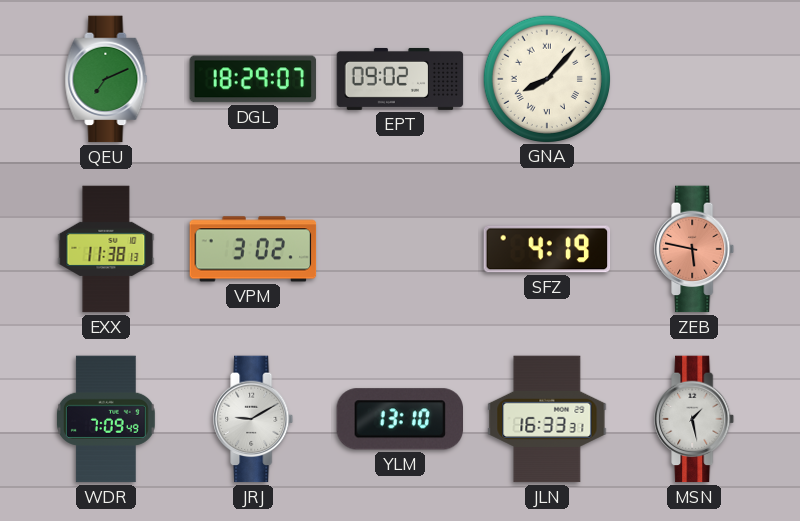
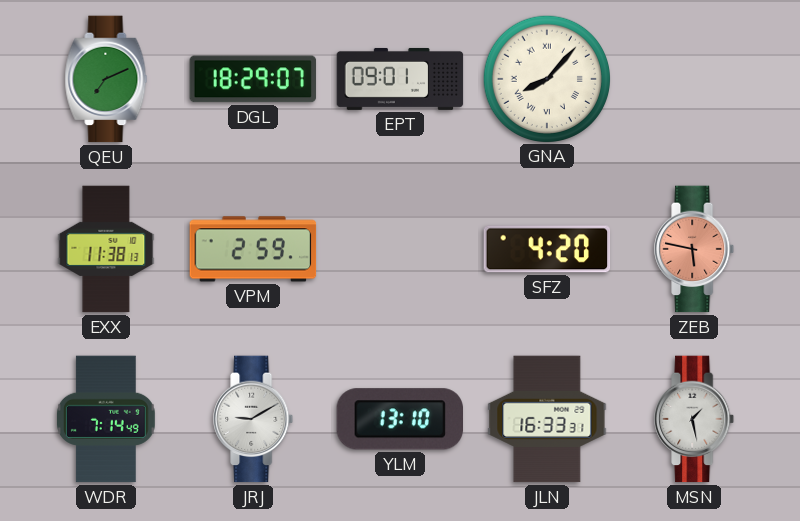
EPT: 09:02 -> 09:01
VPM: 3:02 -> 2:59
SFZ: 4:19 -> 4:20
WDR: 7:09 -> 7:14
